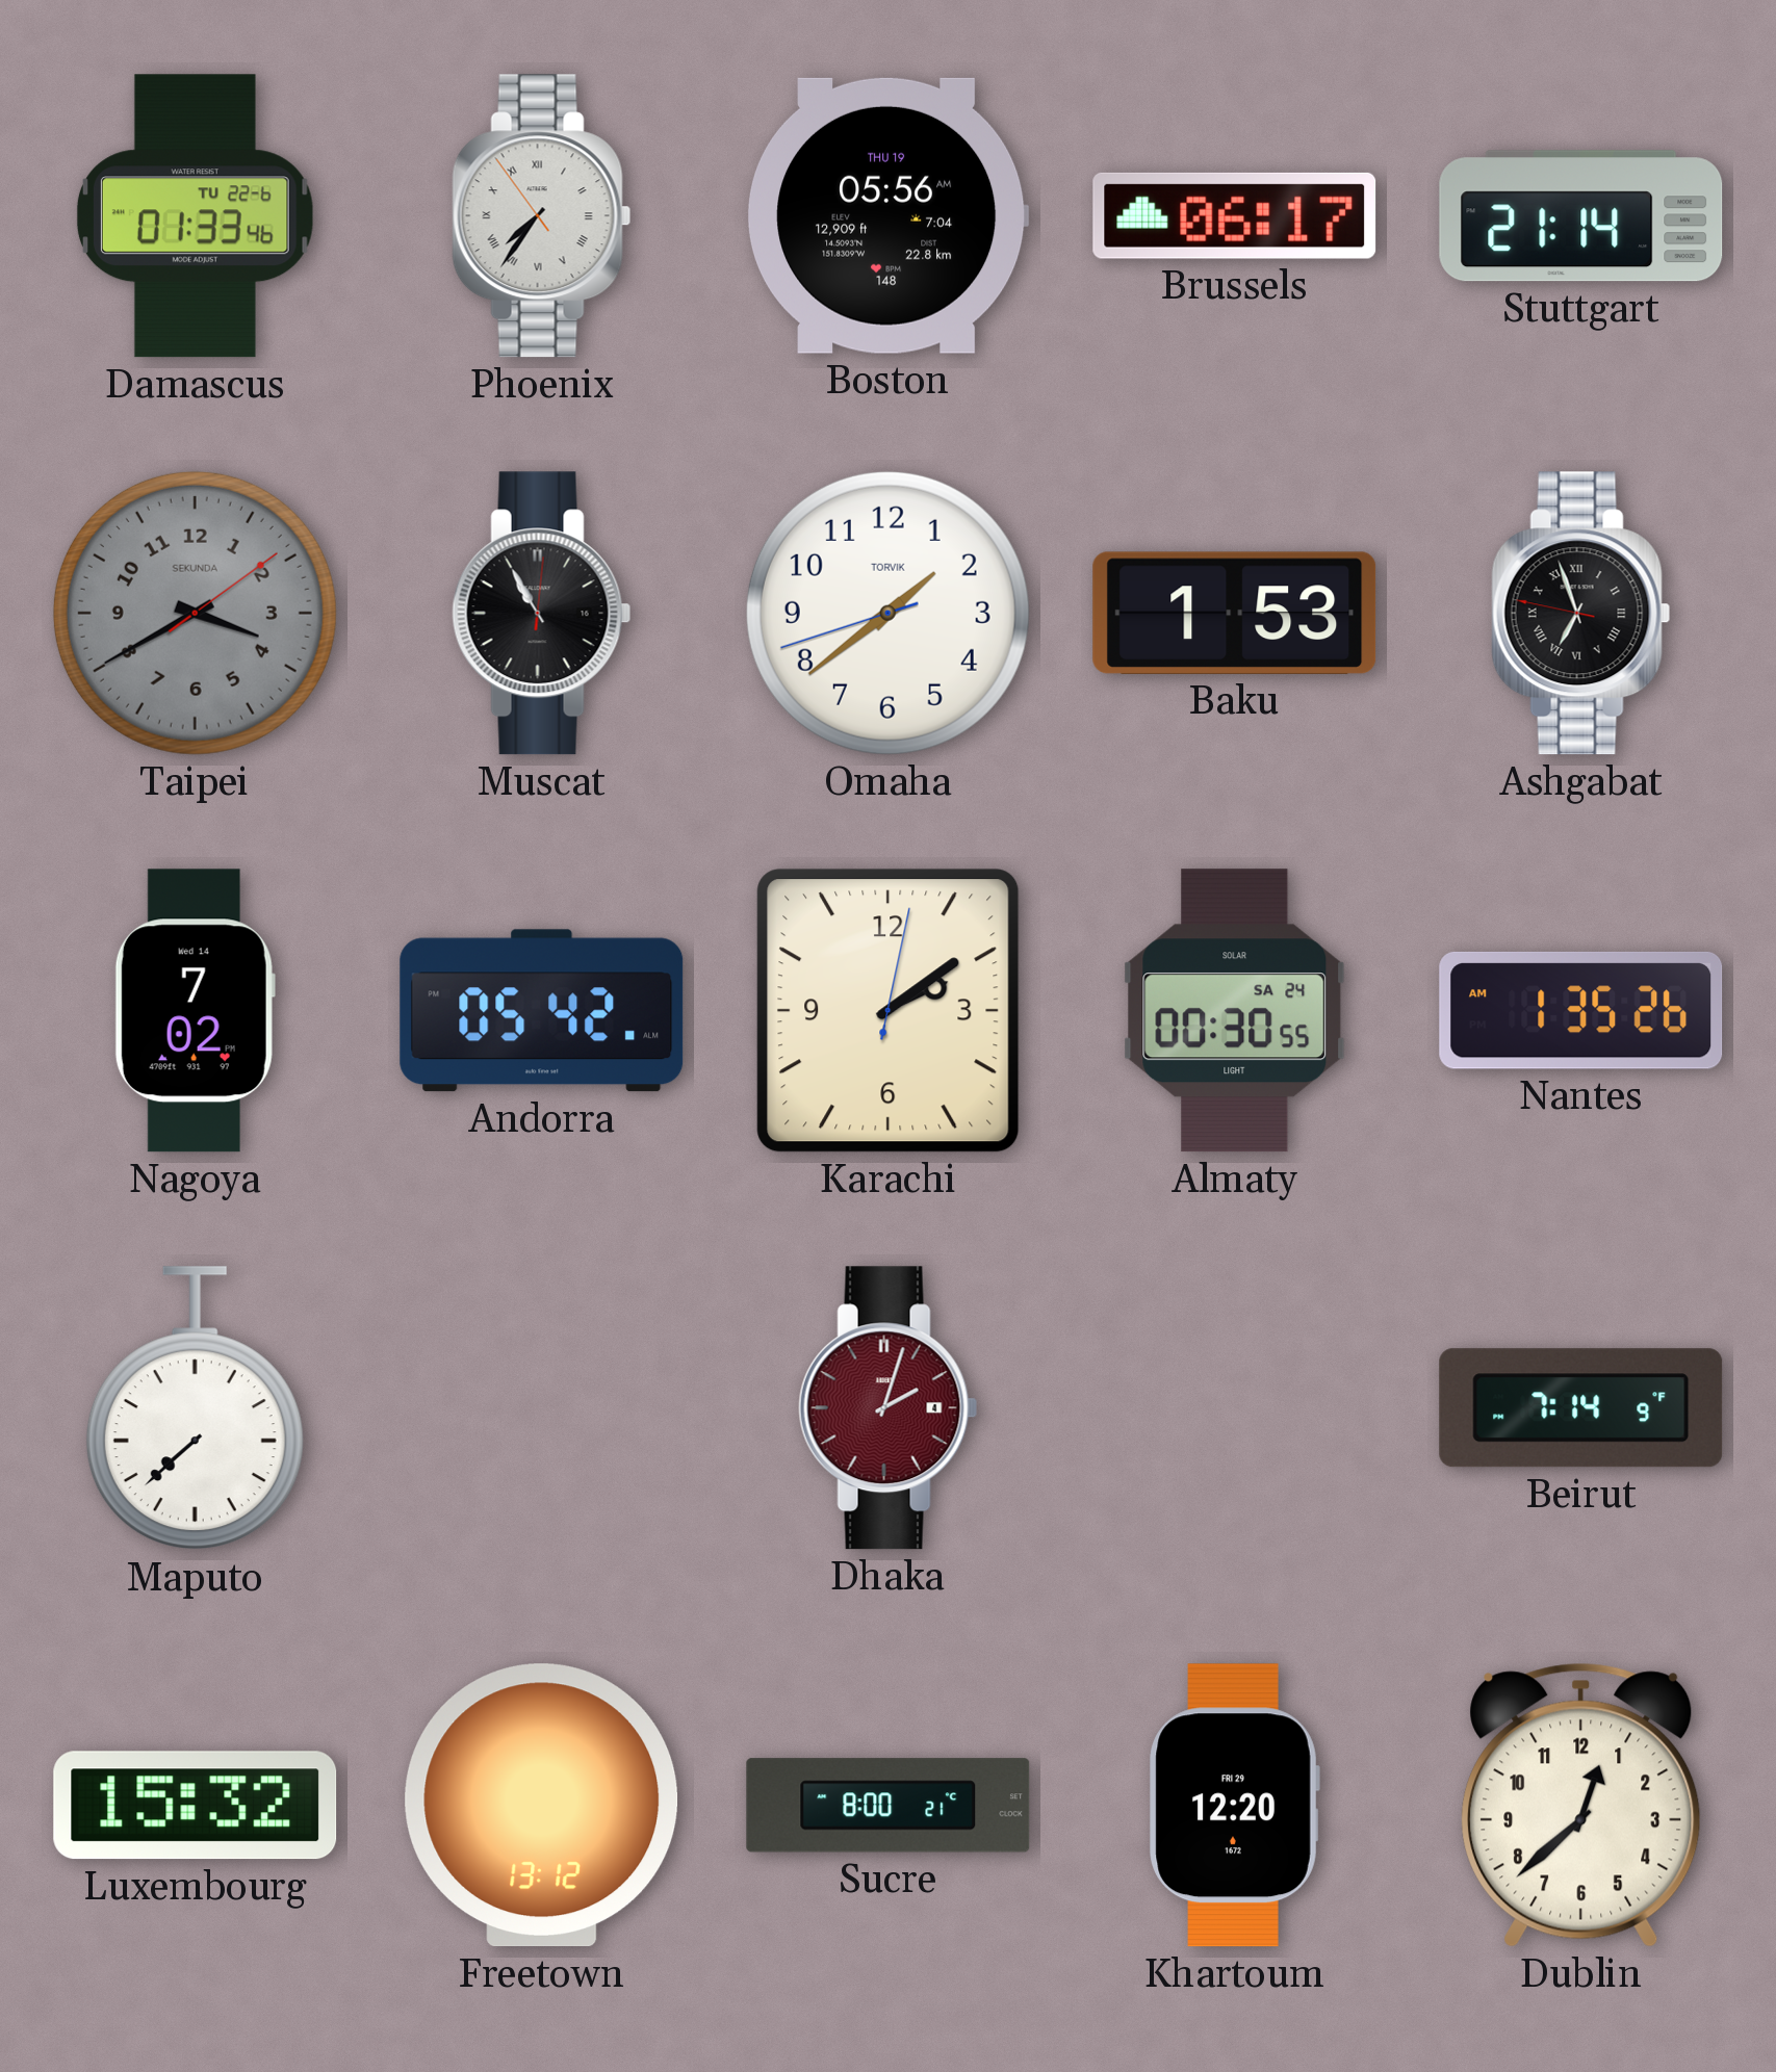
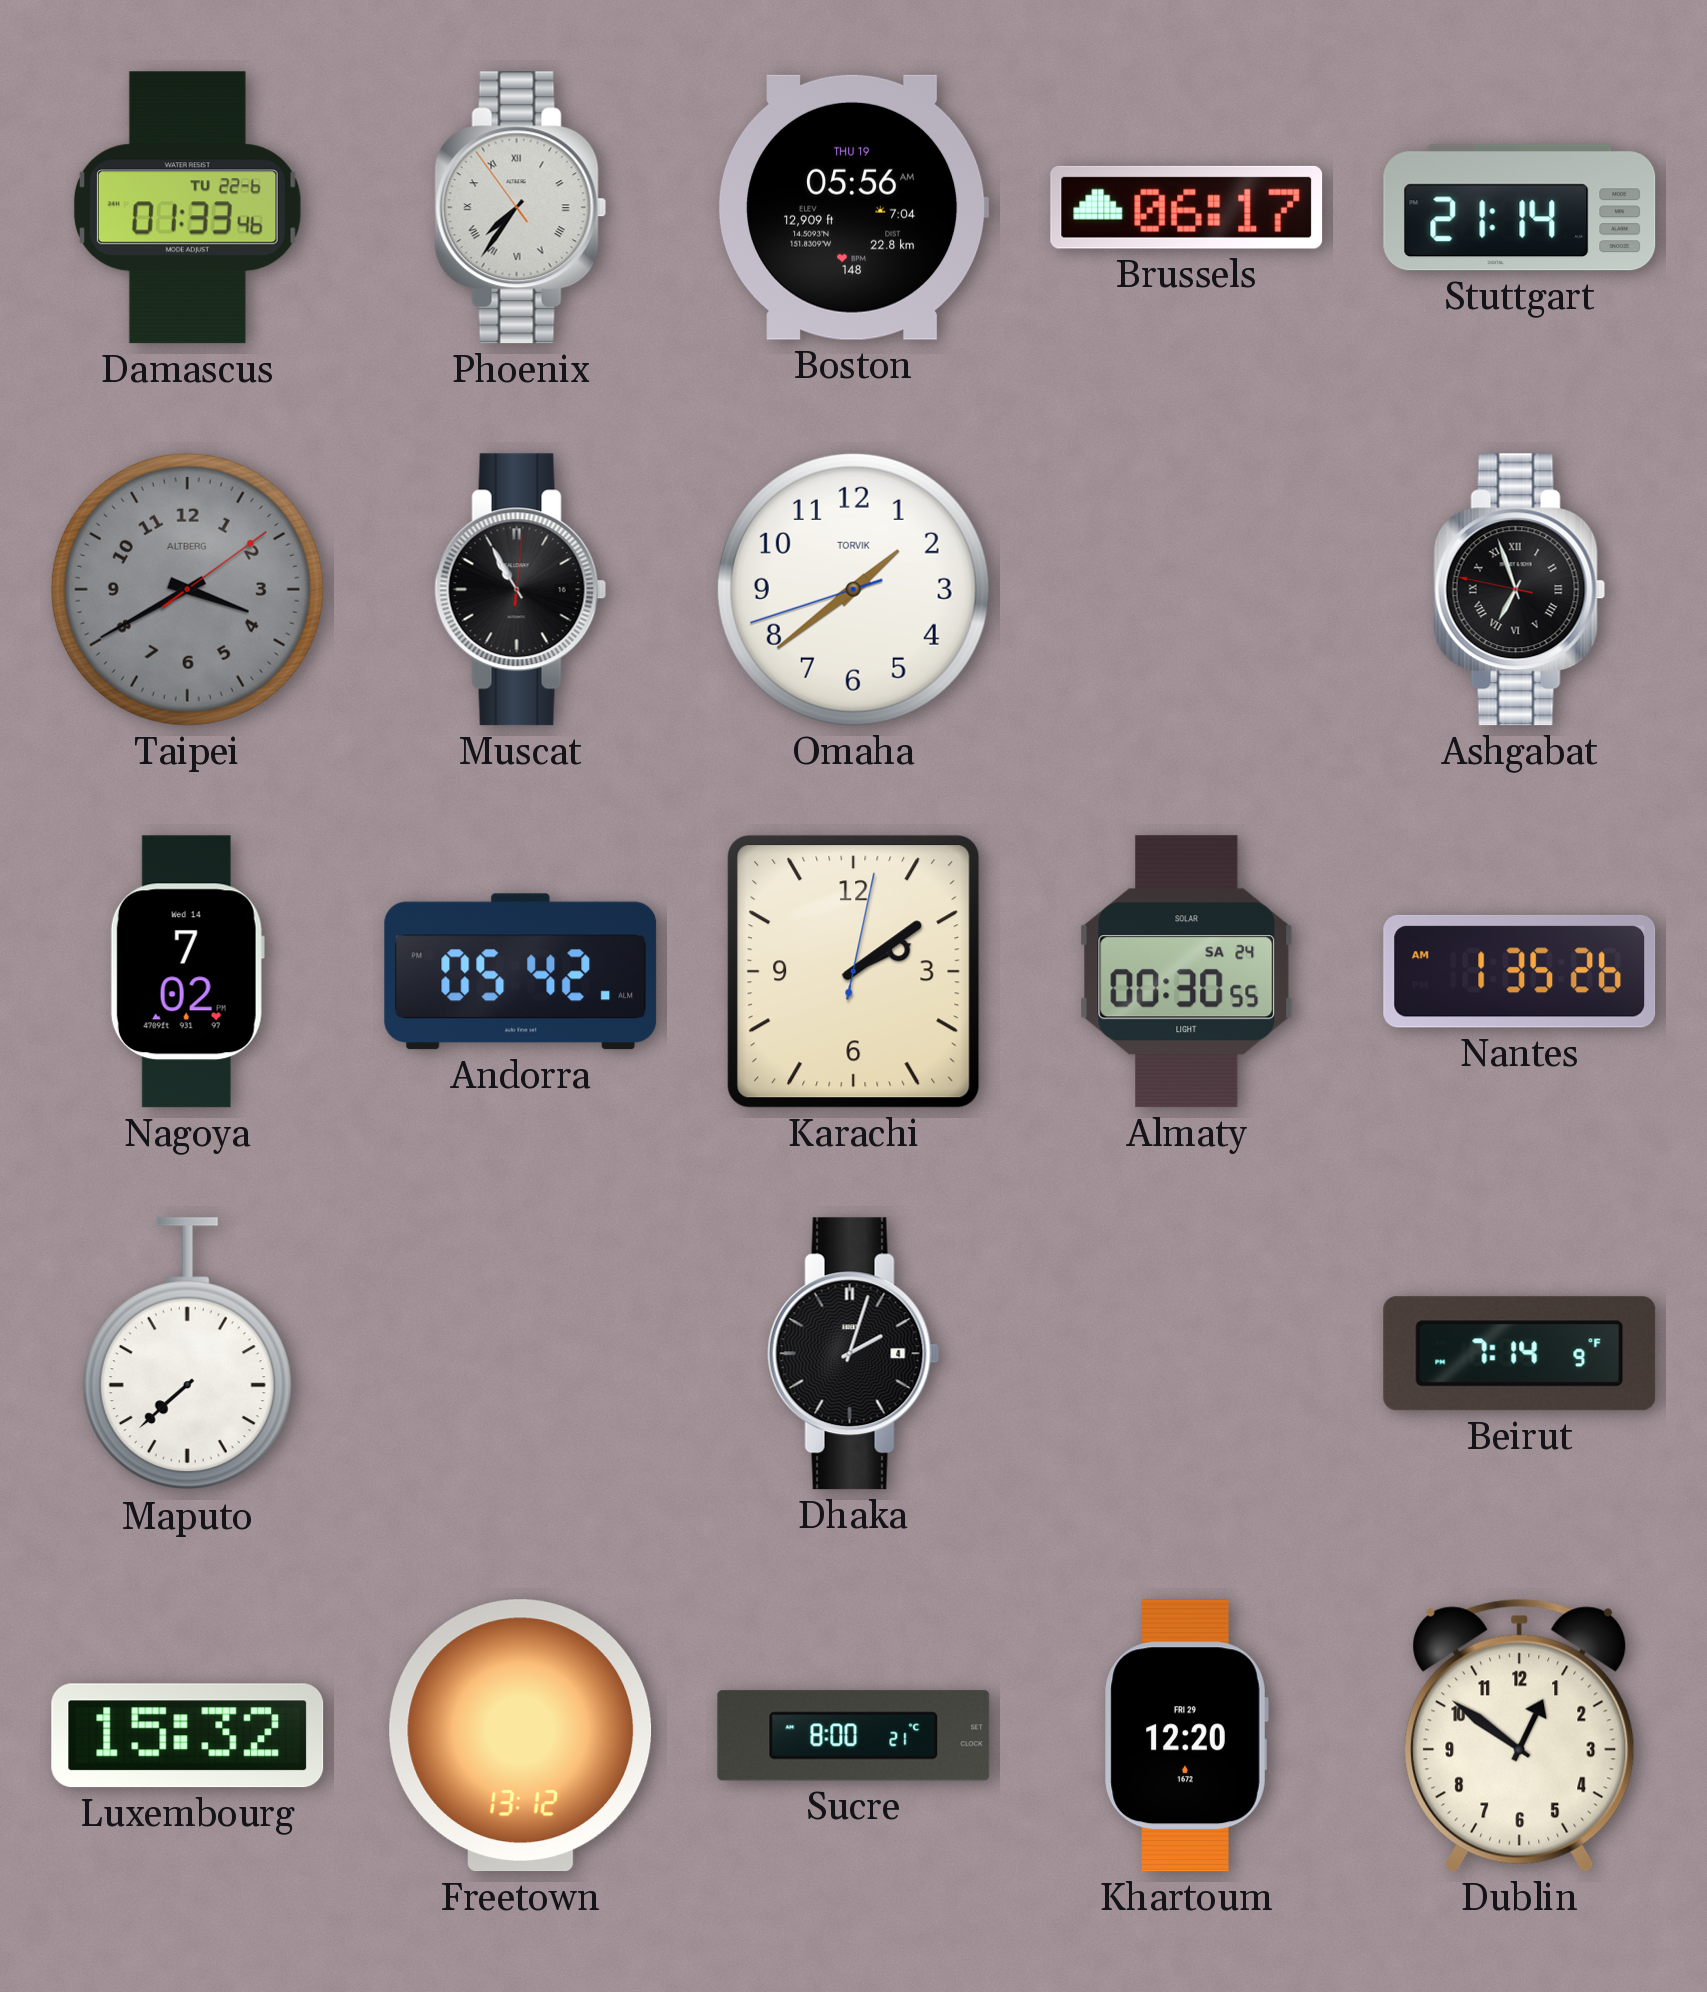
Taipei brand: SEKUNDA -> ALTBERG
Baku: 1:53 -> none
Dhaka dial: burgundy -> black
Dublin: 12:38 -> 12:51
